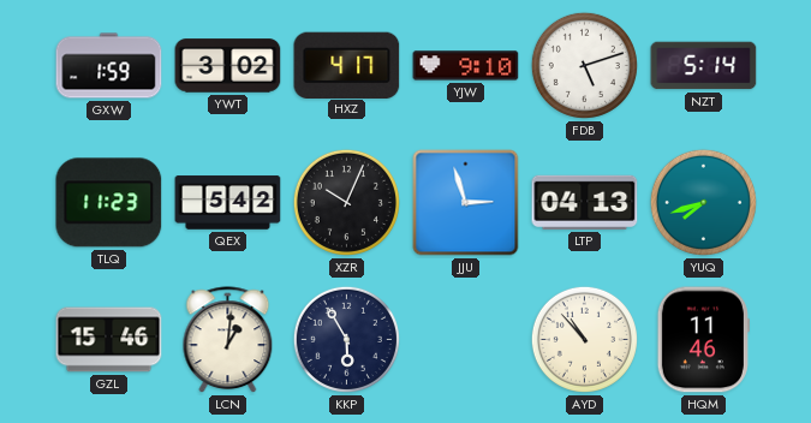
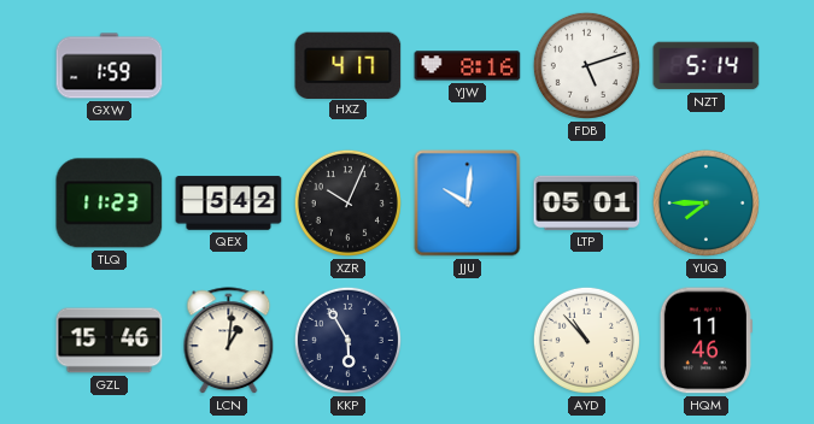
YWT: 3:02 -> none
YJW: 9:10 -> 8:16
JJU: 2:57 -> 10:01
LTP: 04:13 -> 05:01
YUQ: 7:42 -> 7:45
